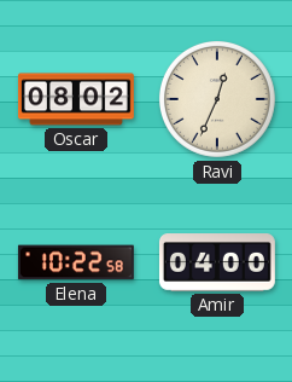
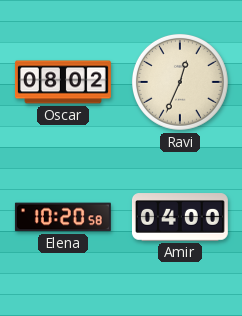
Elena: 10:22 -> 10:20
